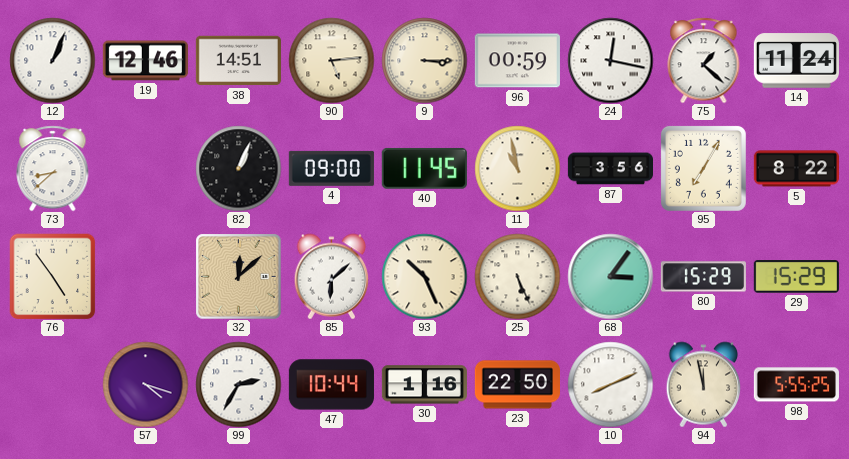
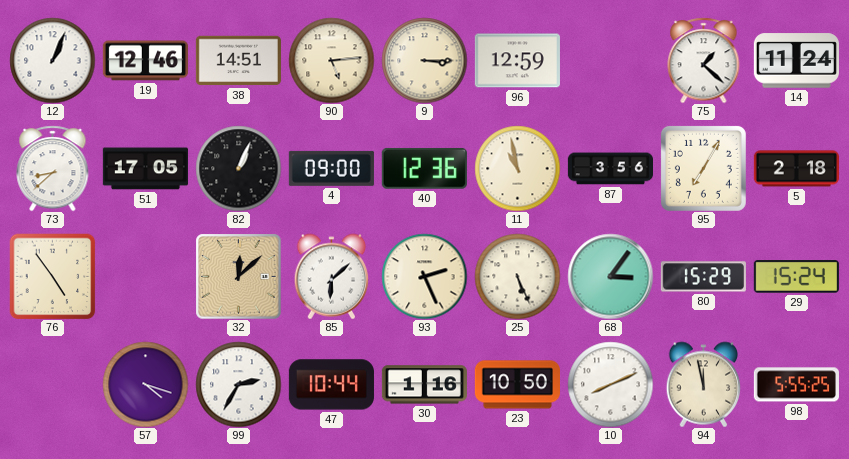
96: 00:59 -> 12:59
24: 12:17 -> none
51: none -> 17:05
40: 11:45 -> 12:36
5: 8:22 -> 2:18
93: 10:26 -> 2:26
29: 15:29 -> 15:24
23: 22:50 -> 10:50
